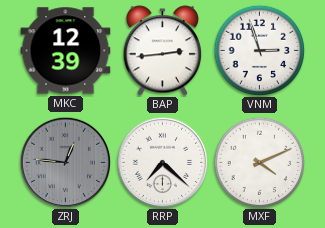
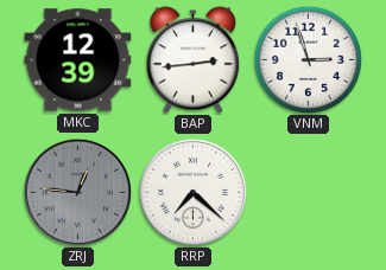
MXF: 4:11 -> none
